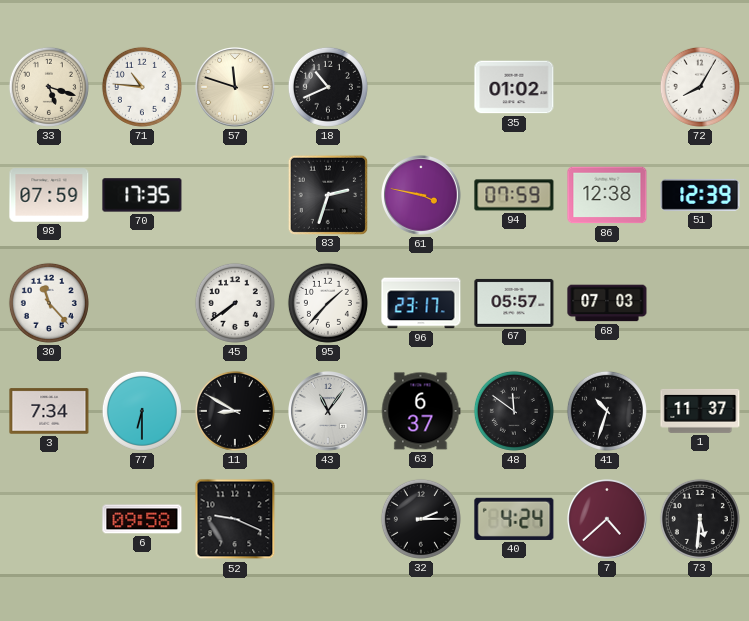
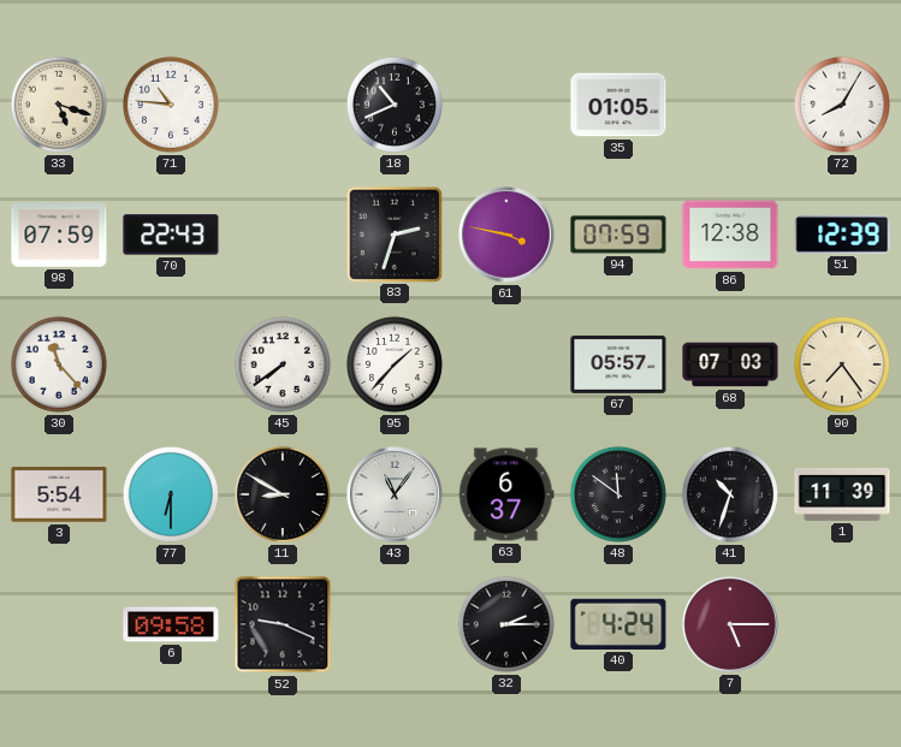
57: 11:48 -> none
35: 01:02 -> 01:05
70: 17:35 -> 22:43
96: 23:17 -> none
90: none -> 7:24
3: 7:34 -> 5:54
1: 11:37 -> 11:39
7: 4:38 -> 5:15
73: 5:31 -> none
